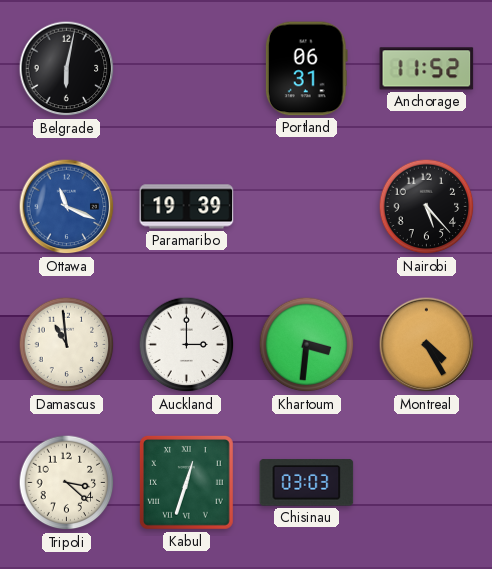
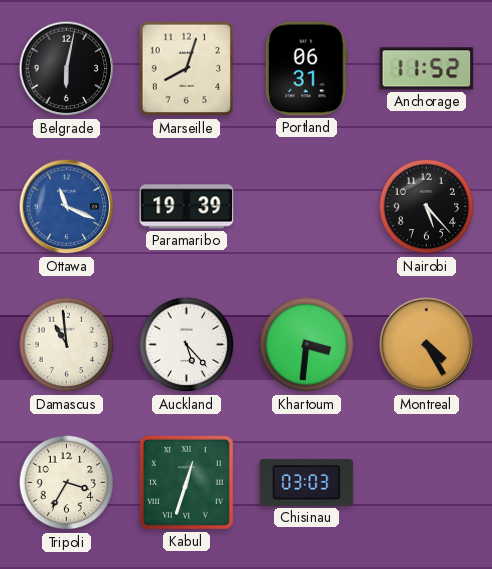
Marseille: none -> 8:03
Auckland: 3:00 -> 5:23
Tripoli: 3:22 -> 3:35
